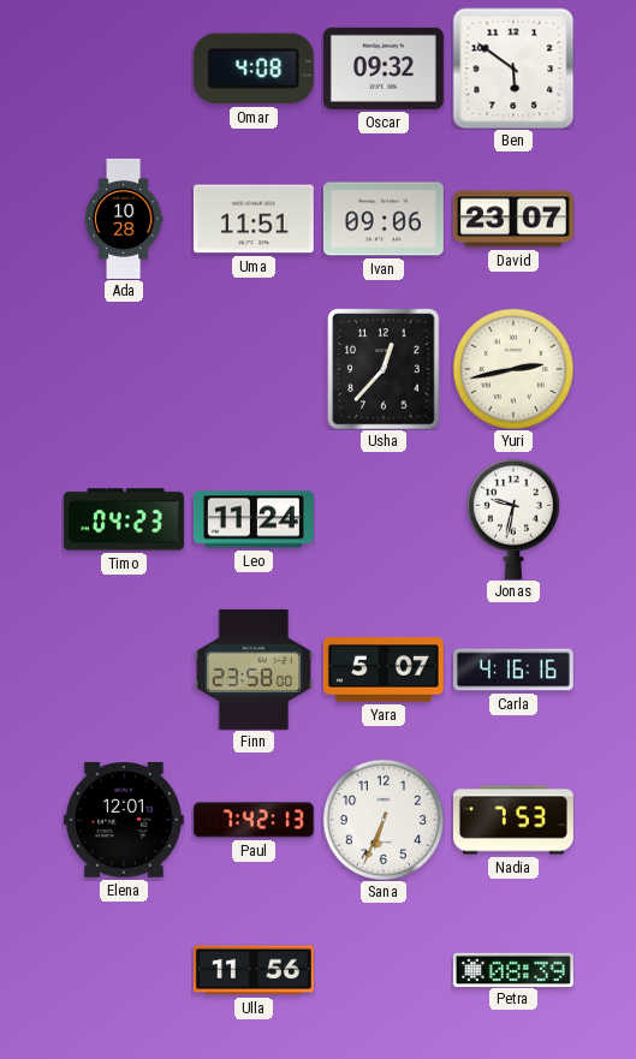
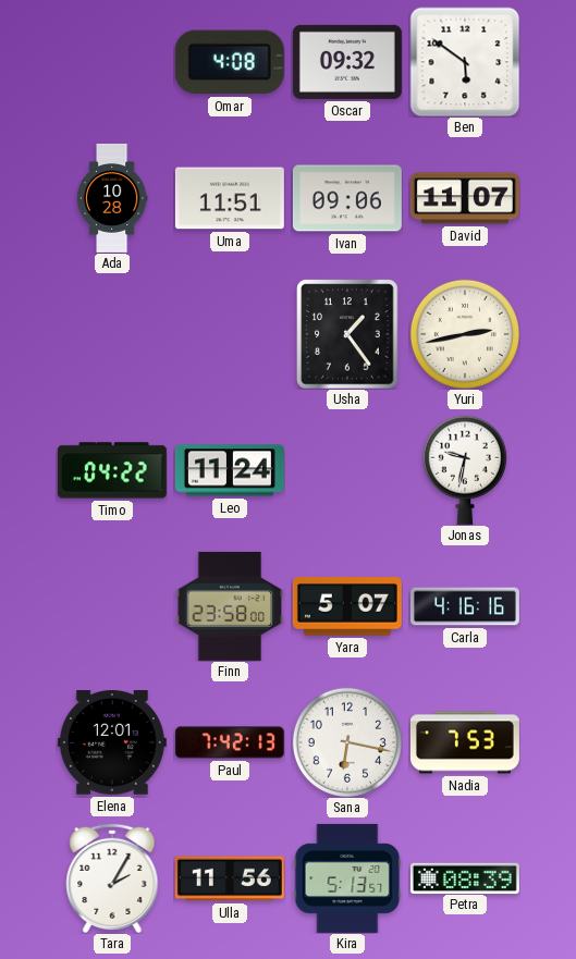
David: 23:07 -> 11:07
Usha: 12:37 -> 1:24
Timo: 04:23 -> 04:22
Sana: 6:34 -> 6:17
Tara: none -> 2:05
Kira: none -> 5:13
